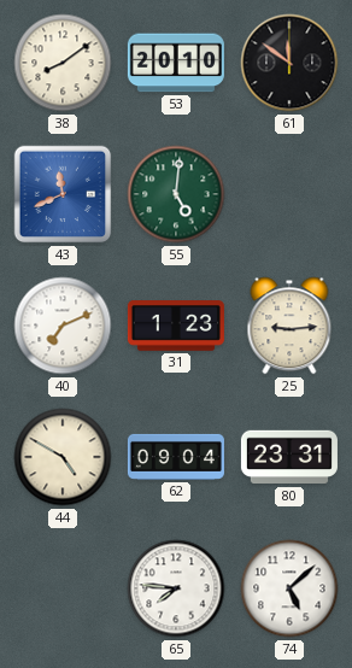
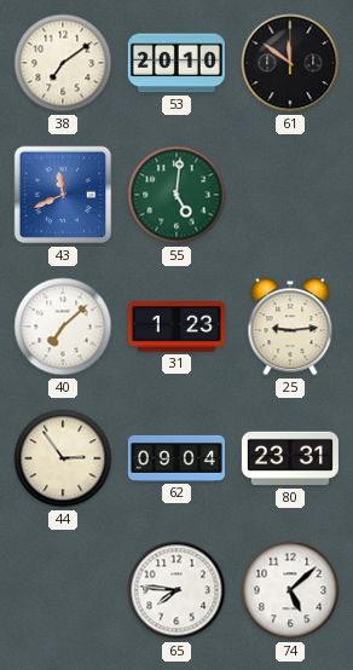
38: 8:09 -> 7:09
40: 7:11 -> 7:08
44: 4:50 -> 2:54
